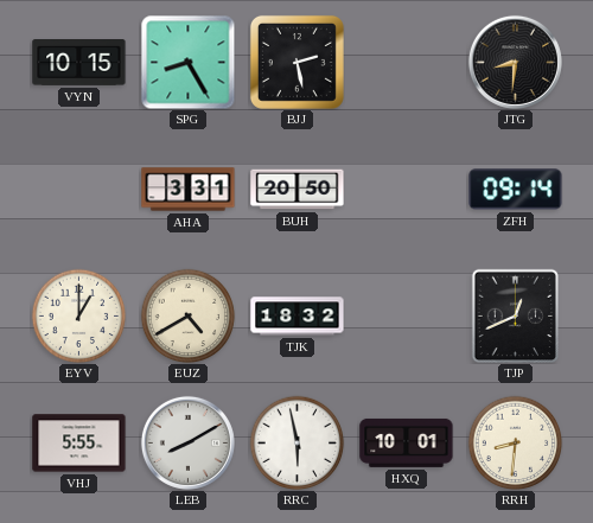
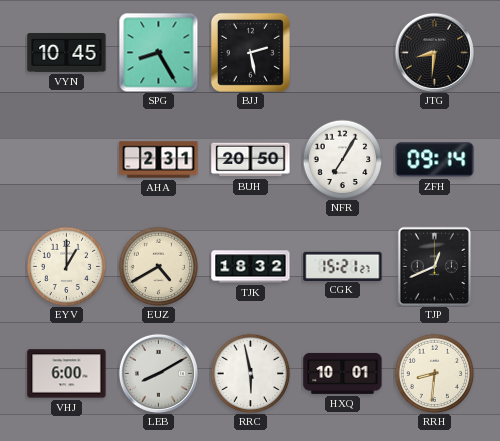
VYN: 10:15 -> 10:45
AHA: 3:31 -> 2:31
NFR: none -> 7:05
CGK: none -> 15:21
VHJ: 5:55 -> 6:00
